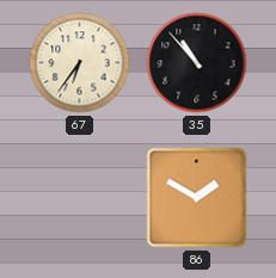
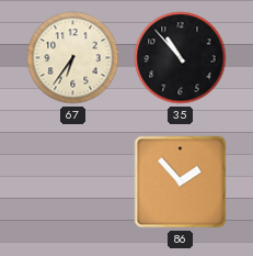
86: 1:50 -> 1:53
